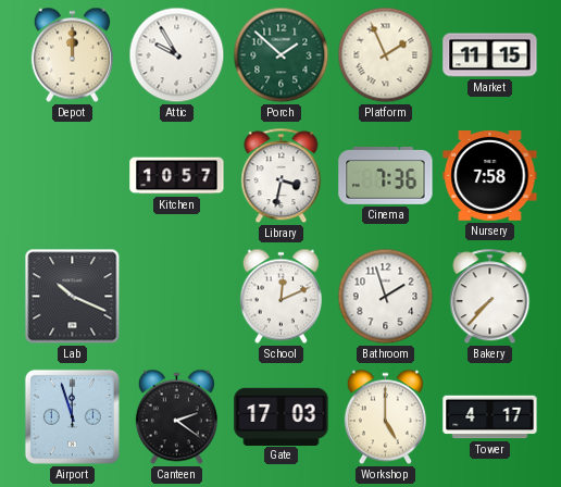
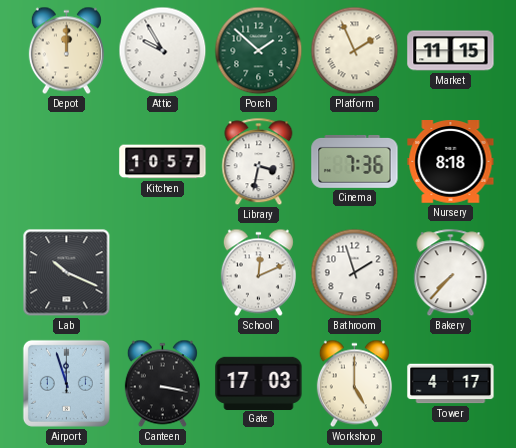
Nursery: 7:58 -> 8:18
Canteen: 2:21 -> 3:17
